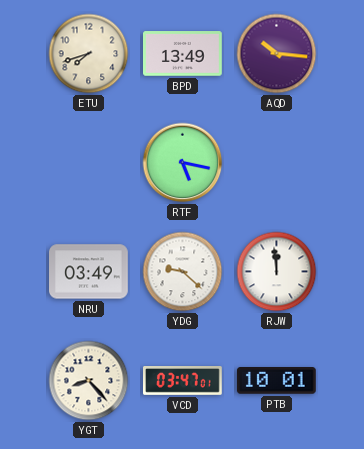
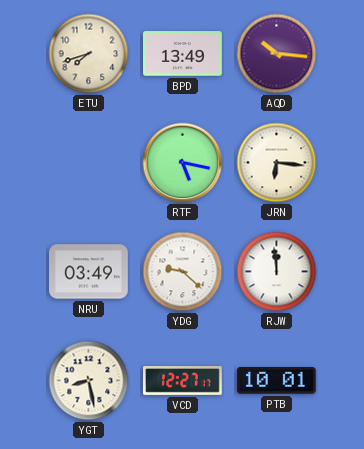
JRN: none -> 6:16
YGT: 8:23 -> 8:28
VCD: 03:47 -> 12:27
